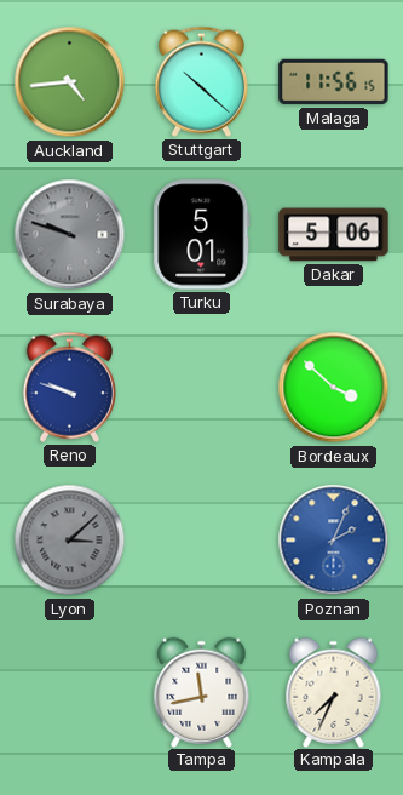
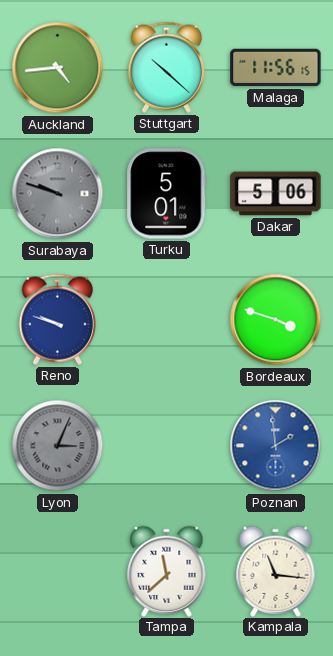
Bordeaux: 3:52 -> 3:48
Lyon: 3:08 -> 3:04
Poznan: 2:04 -> 1:59
Tampa: 11:43 -> 11:38
Kampala: 7:34 -> 11:16
